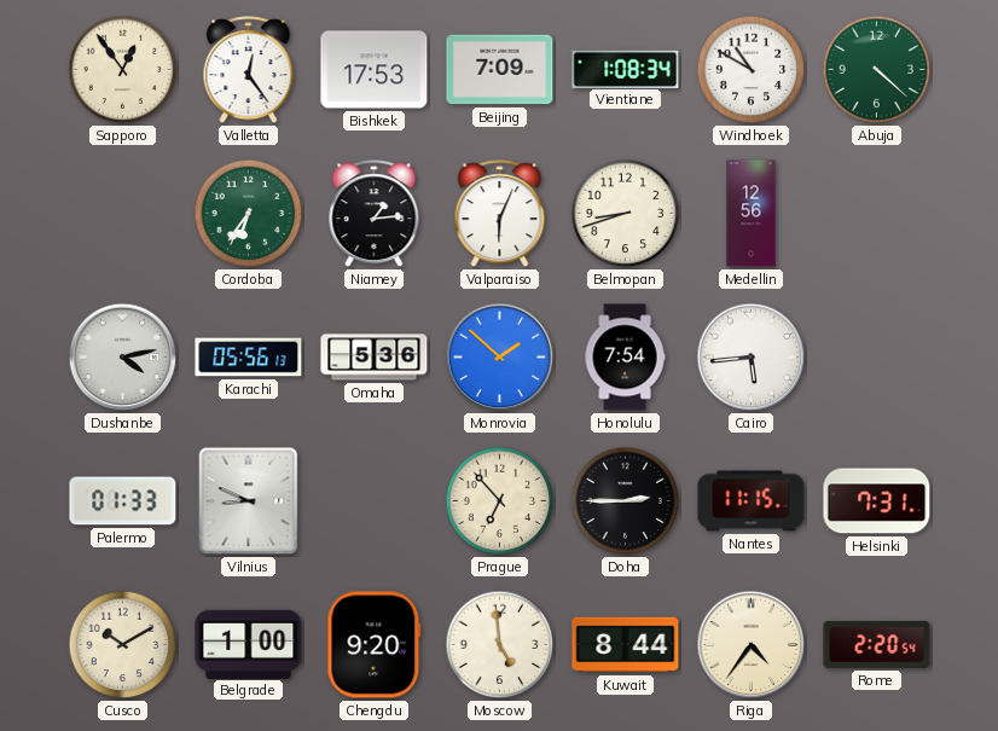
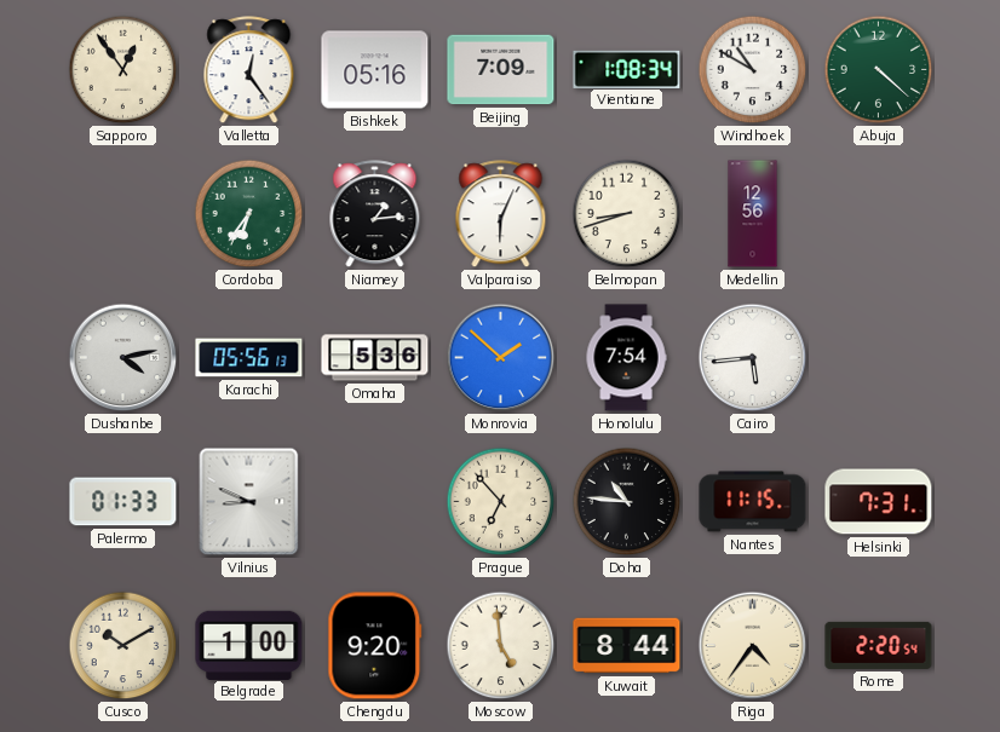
Bishkek: 17:53 -> 05:16
Doha: 2:45 -> 10:46
